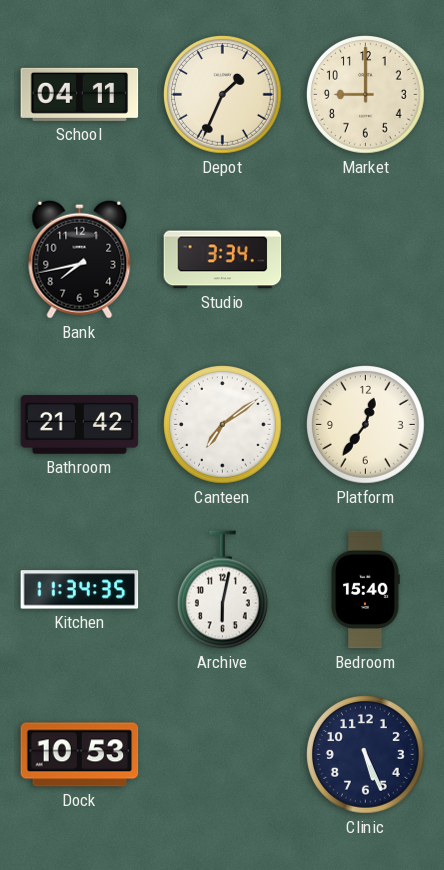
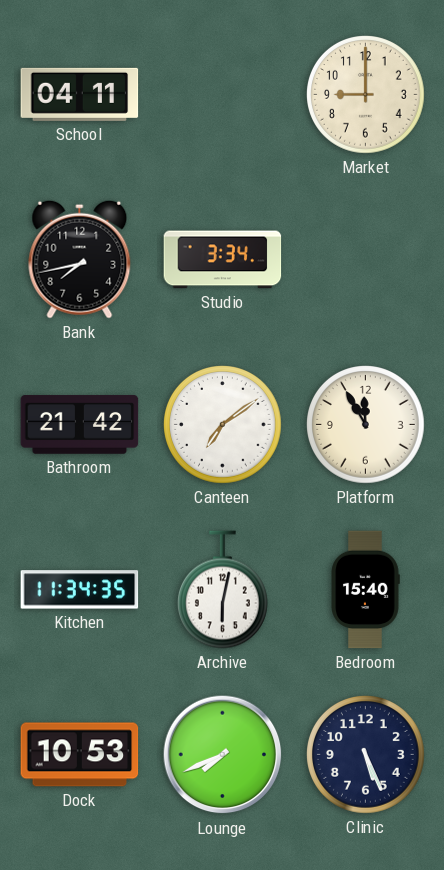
Depot: 1:34 -> none
Platform: 12:36 -> 11:55
Lounge: none -> 7:41
